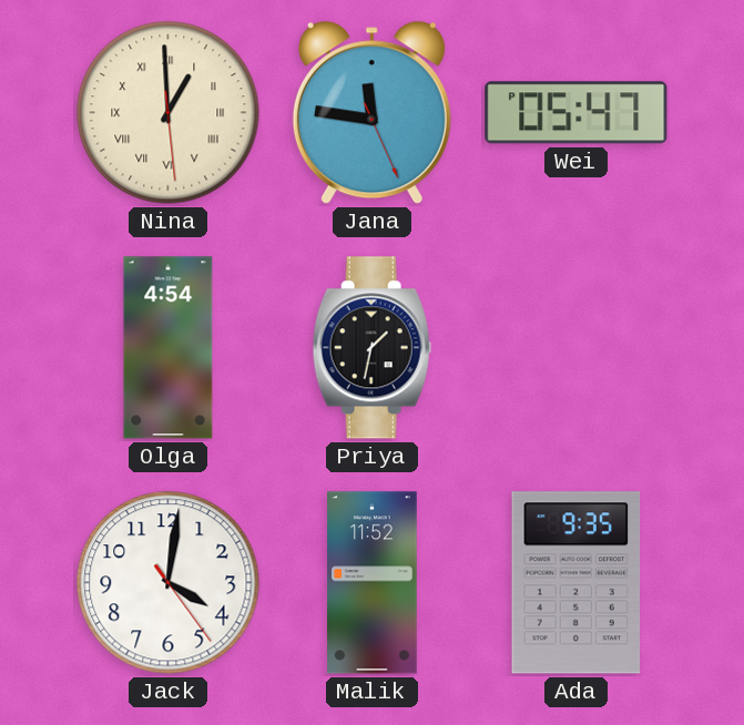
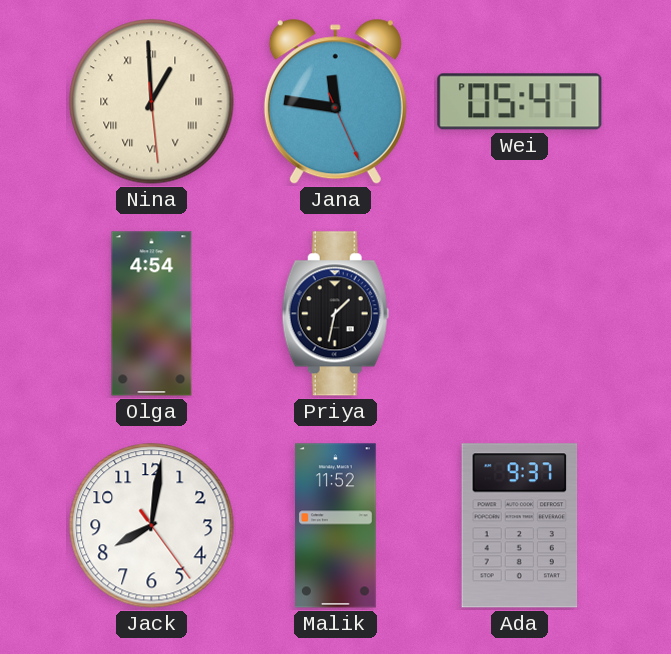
Jack: 4:01 -> 8:01
Ada: 9:35 -> 9:37
